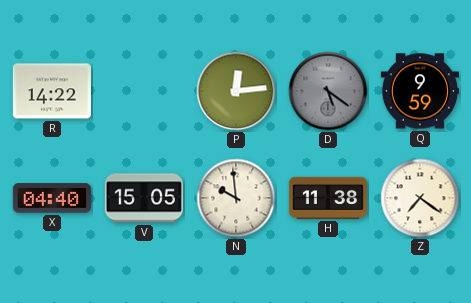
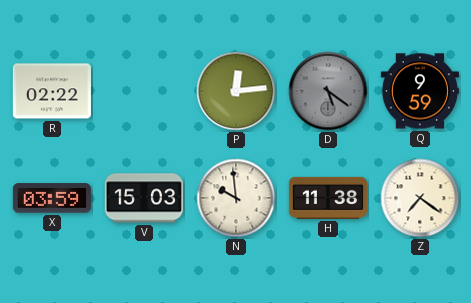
R: 14:22 -> 02:22
X: 04:40 -> 03:59
V: 15:05 -> 15:03
